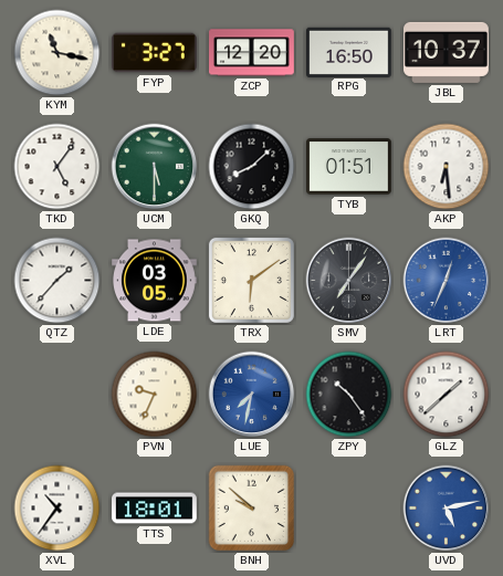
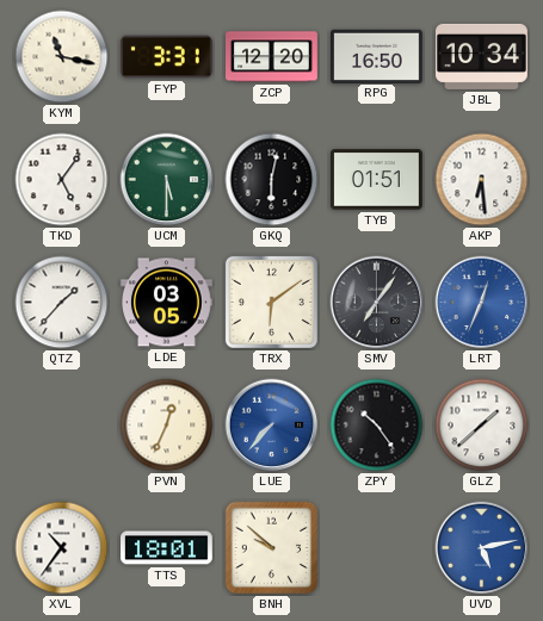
FYP: 3:27 -> 3:31
JBL: 10:37 -> 10:34
GKQ: 8:08 -> 6:02
PVN: 9:34 -> 12:34
LUE: 7:32 -> 7:37
